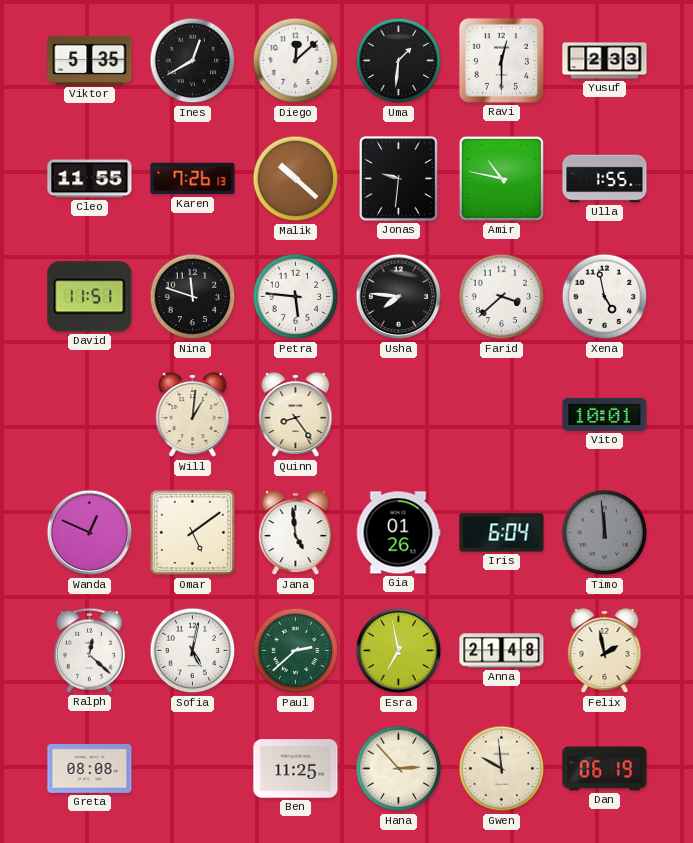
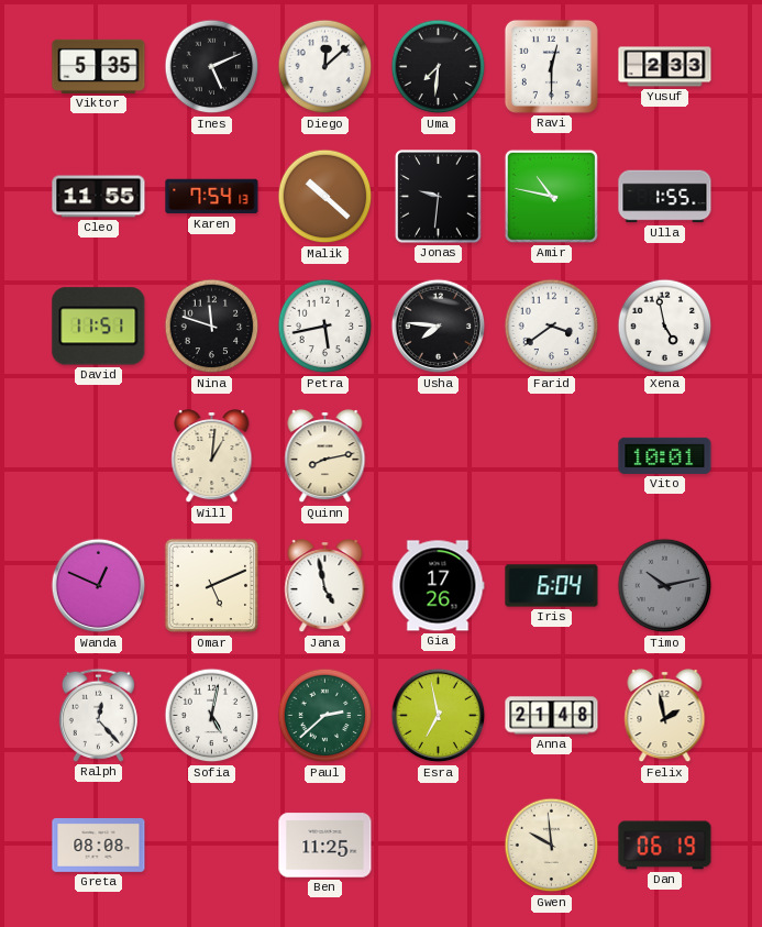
Ines: 12:40 -> 5:11
Uma: 1:31 -> 7:31
Karen: 7:26 -> 7:54
Petra: 5:46 -> 5:43
Farid: 3:38 -> 3:39
Quinn: 8:24 -> 8:13
Omar: 5:09 -> 5:11
Jana: 4:59 -> 4:58
Gia: 01:26 -> 17:26
Timo: 11:59 -> 10:13
Ralph: 12:22 -> 12:23
Hana: 2:53 -> none
